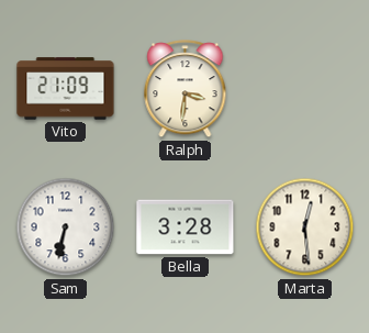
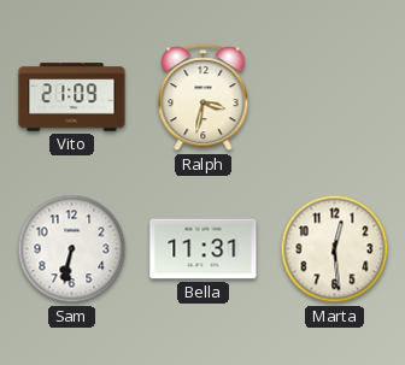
Ralph: 3:31 -> 3:32
Bella: 3:28 -> 11:31
